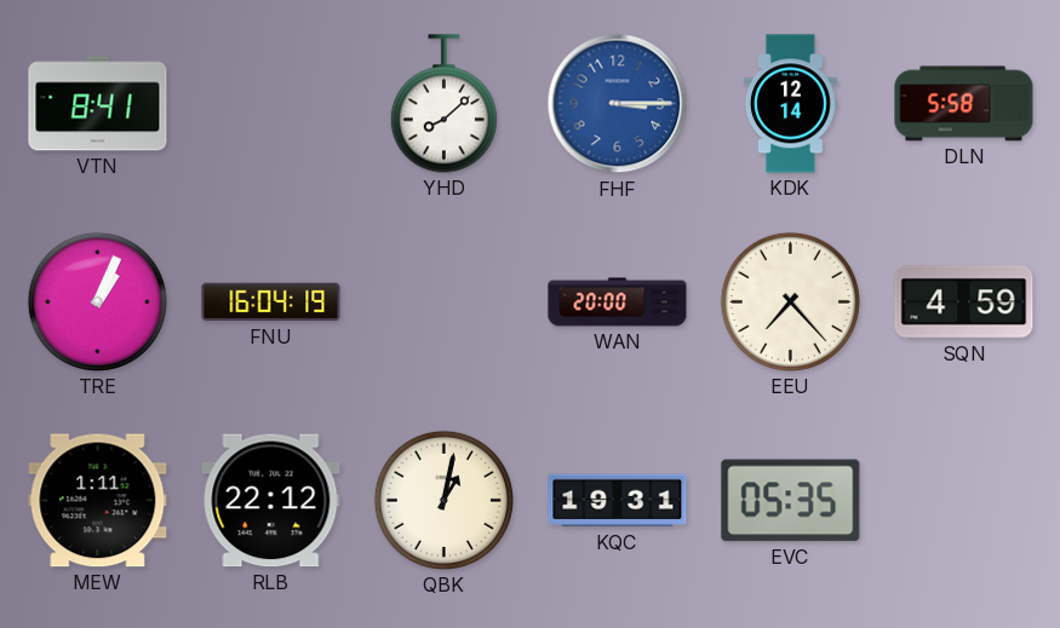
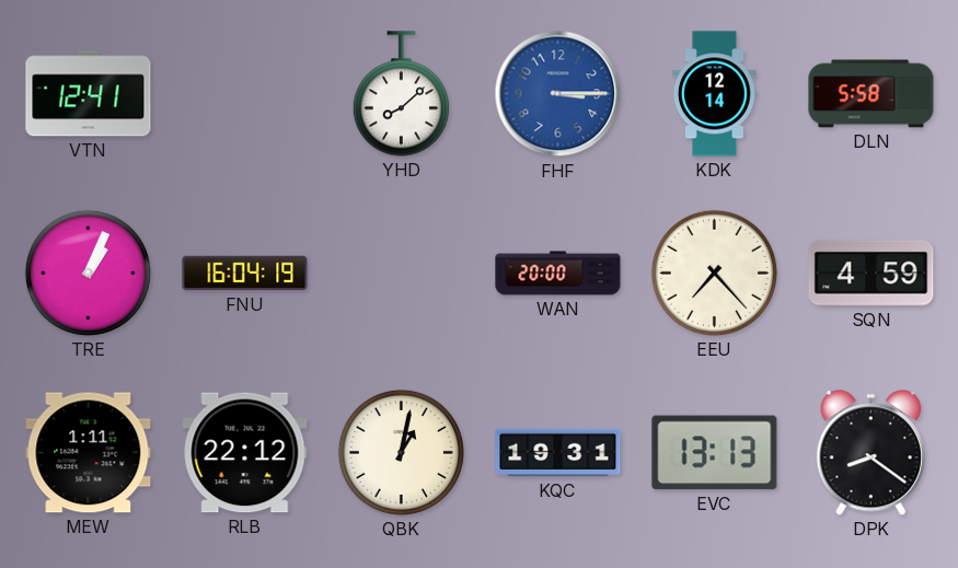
VTN: 8:41 -> 12:41
EVC: 05:35 -> 13:13
DPK: none -> 8:21
